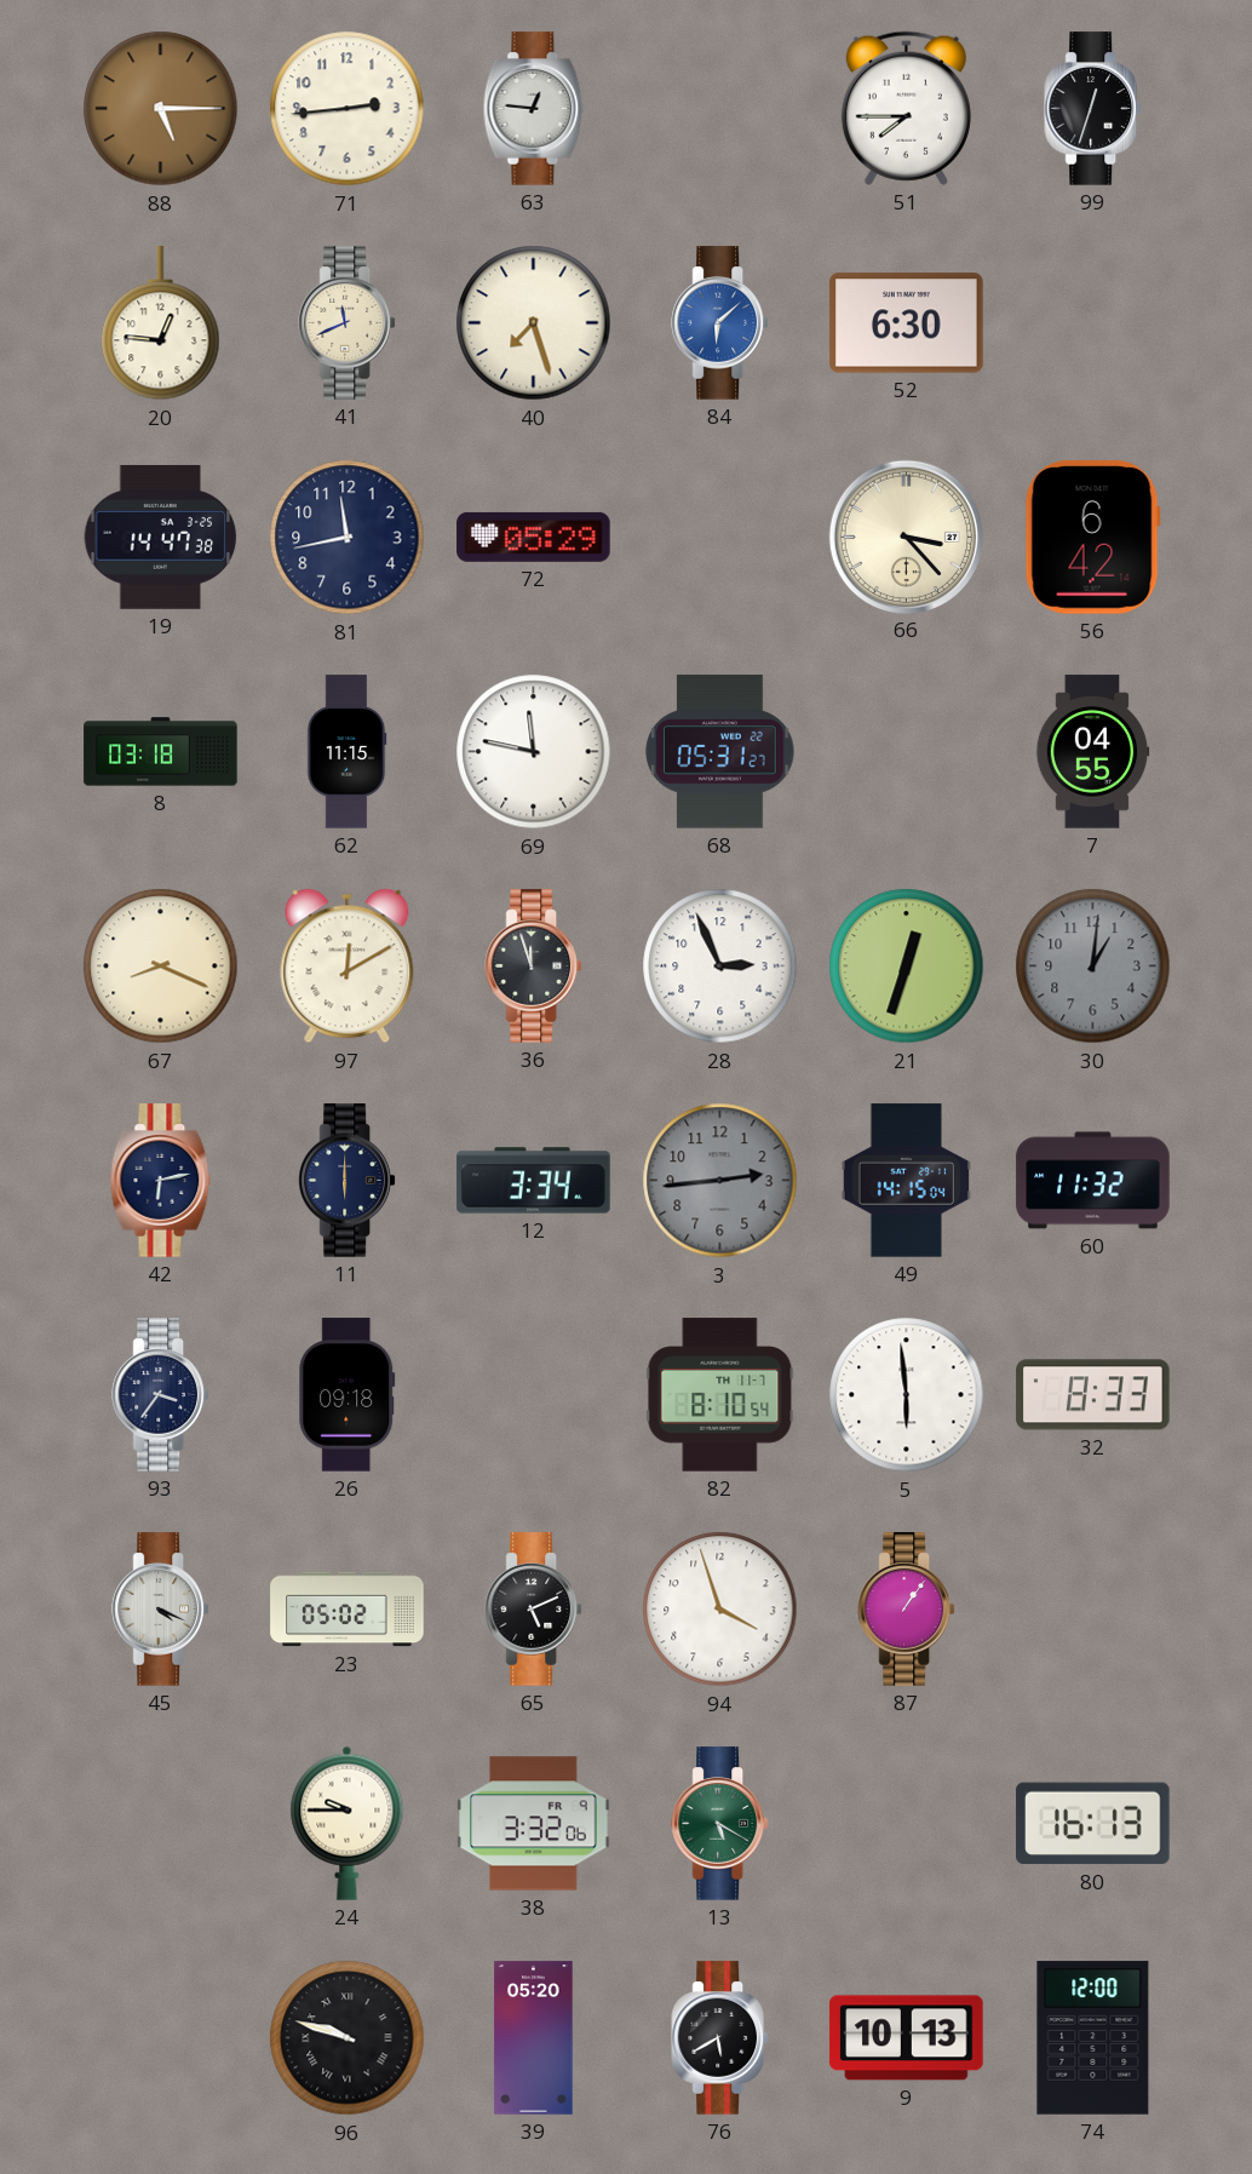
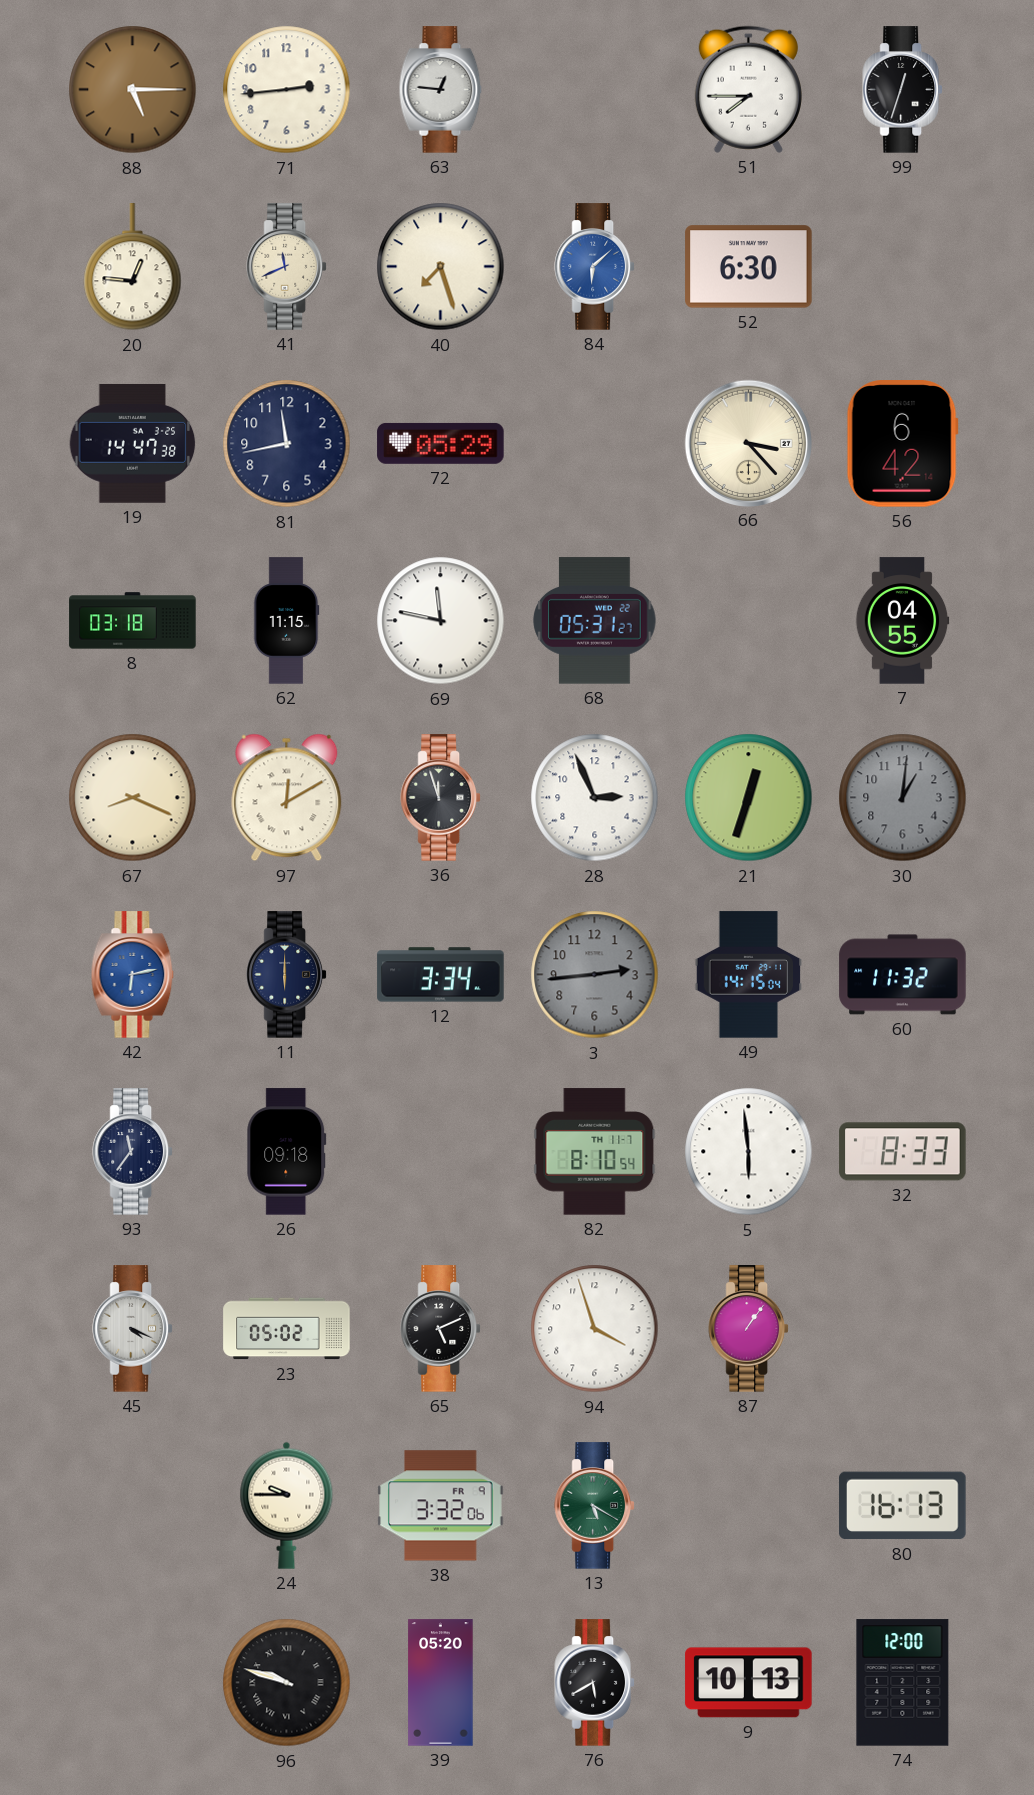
42 dial: navy -> blue
93: 3:36 -> 11:36
